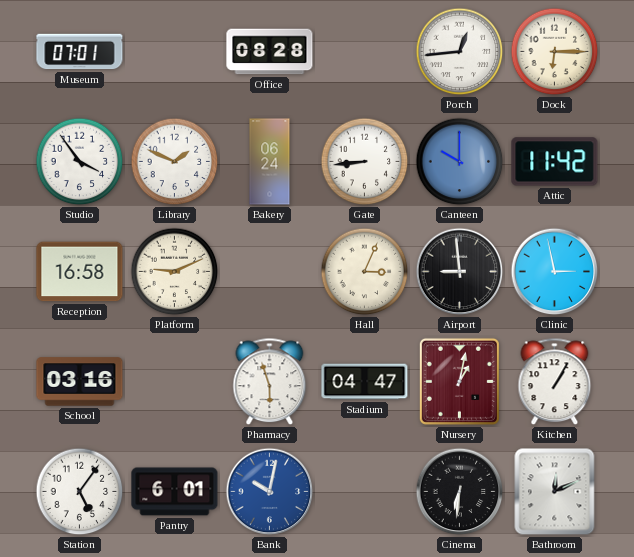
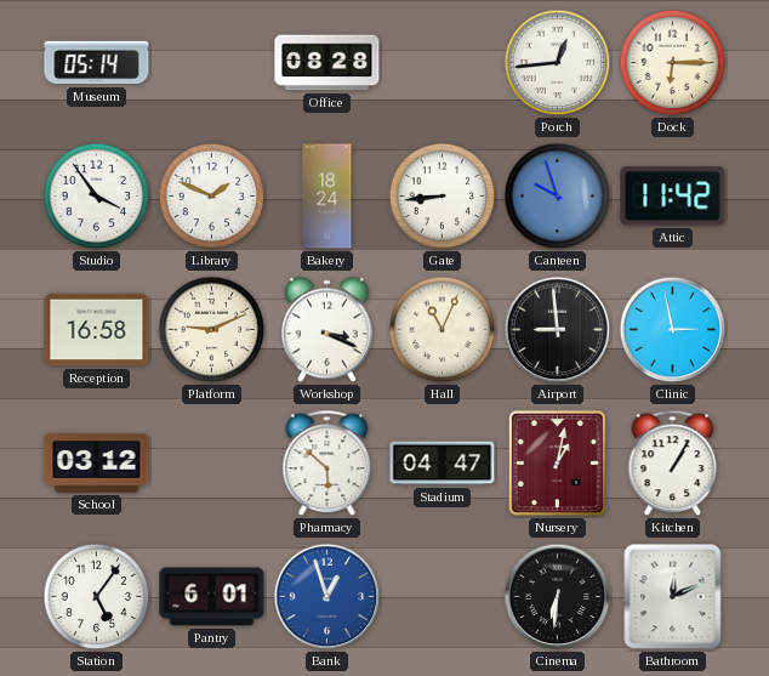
Museum: 07:01 -> 05:14
Bakery: 06:24 -> 18:24
Canteen: 10:00 -> 9:57
Workshop: none -> 3:19
Hall: 3:04 -> 11:04
School: 03:16 -> 03:12
Pharmacy: 5:57 -> 5:52
Bank: 10:02 -> 12:57
